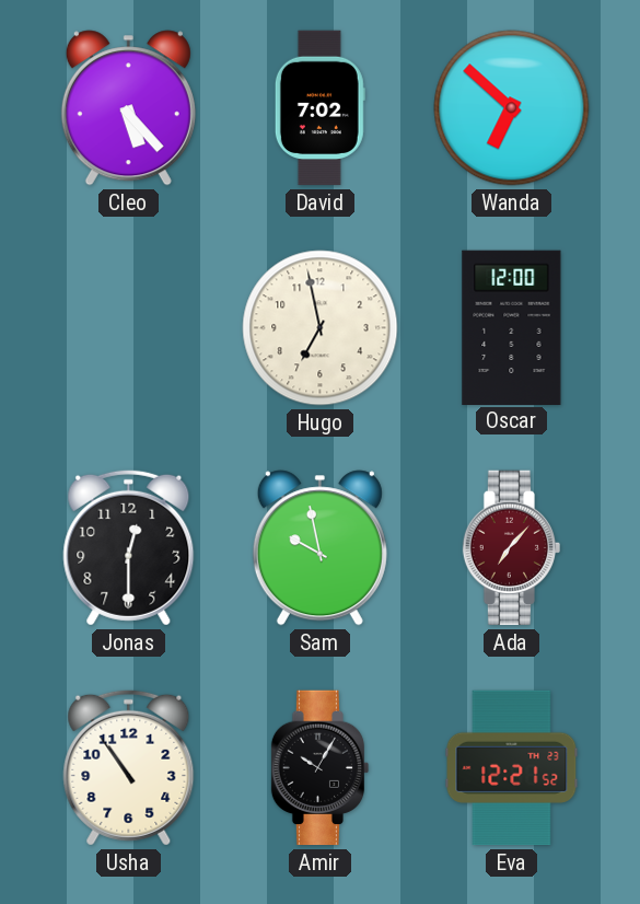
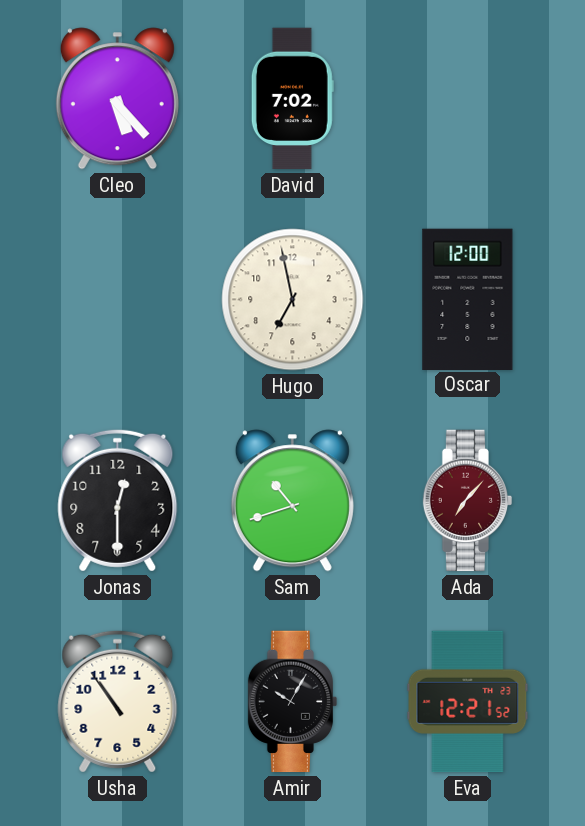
Wanda: 6:52 -> none
Sam: 9:58 -> 10:42
